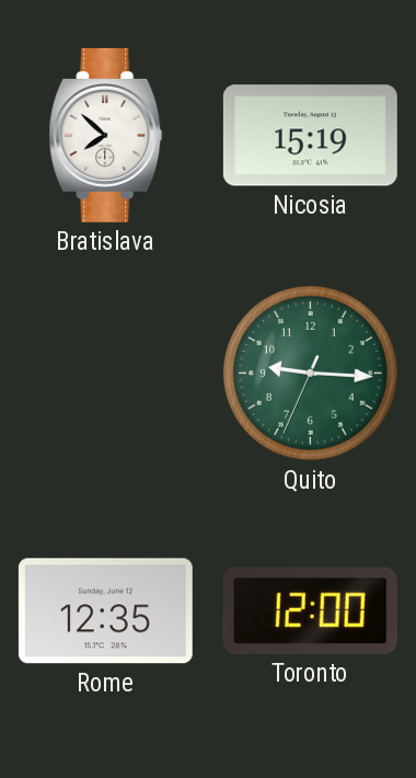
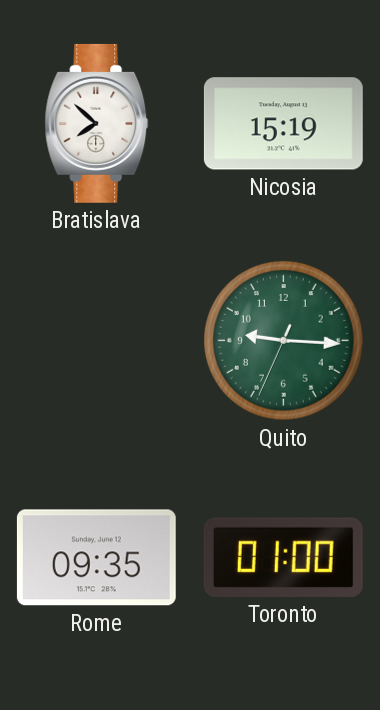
Rome: 12:35 -> 09:35
Toronto: 12:00 -> 01:00
